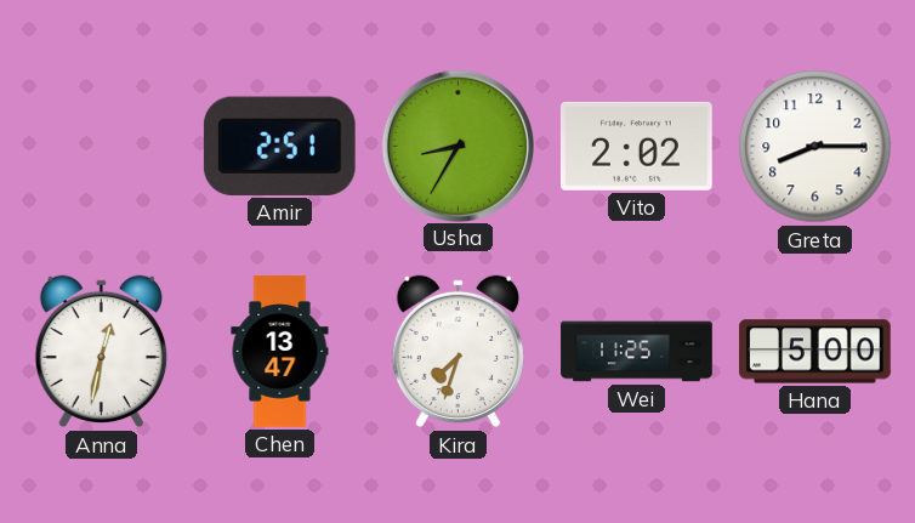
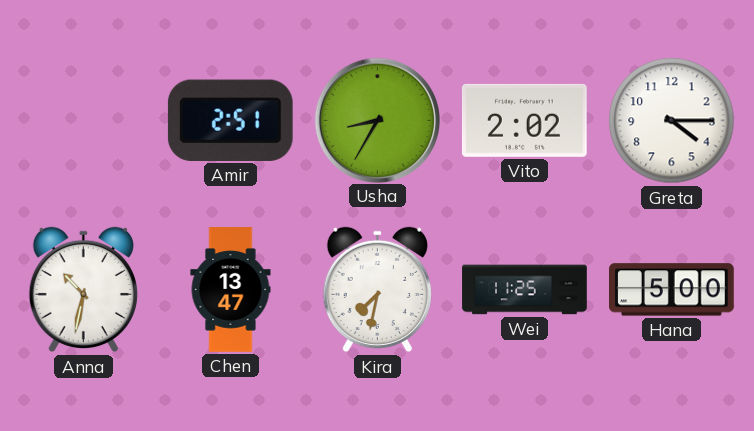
Greta: 8:15 -> 4:15
Anna: 12:32 -> 10:32
Kira: 7:33 -> 7:32
